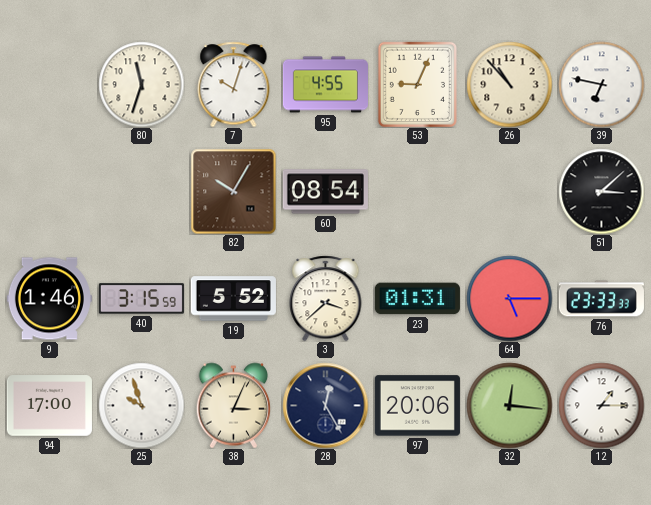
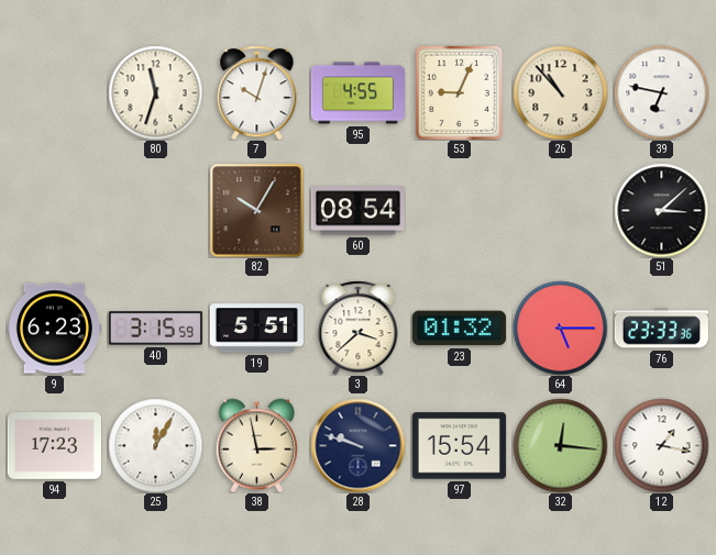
9: 1:46 -> 6:23
19: 5:52 -> 5:51
23: 01:31 -> 01:32
76: 23:33:33 -> 23:33:36
94: 17:00 -> 17:23
25: 9:57 -> 12:05
38: 3:04 -> 2:58
28: 12:25 -> 9:48
97: 20:06 -> 15:54
12: 1:15 -> 1:17
